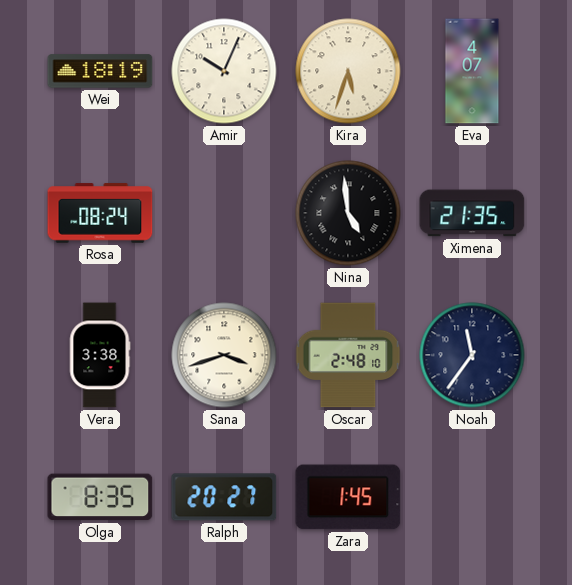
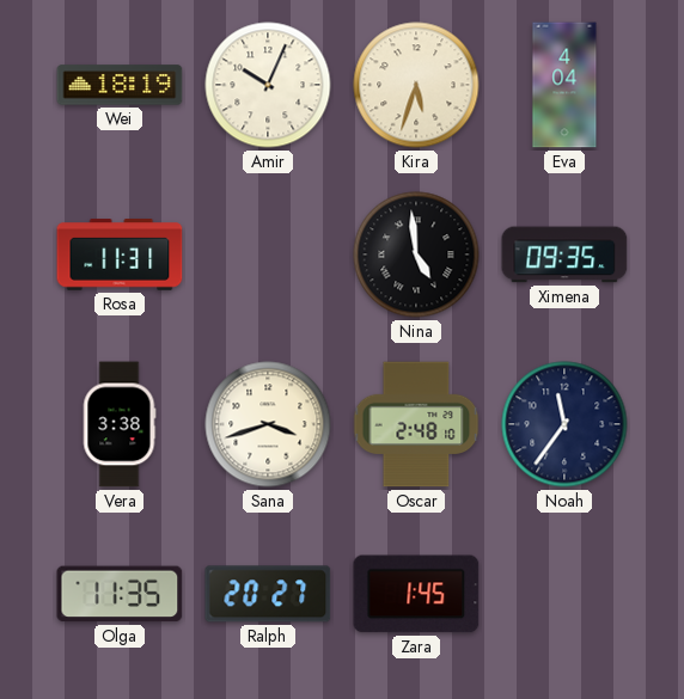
Eva: 4:07 -> 4:04
Rosa: 08:24 -> 11:31
Ximena: 21:35 -> 09:35
Olga: 8:35 -> 11:35
